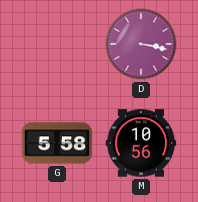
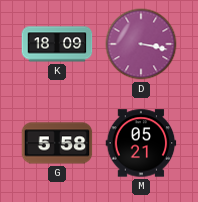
K: none -> 18:09
M: 10:56 -> 05:21
